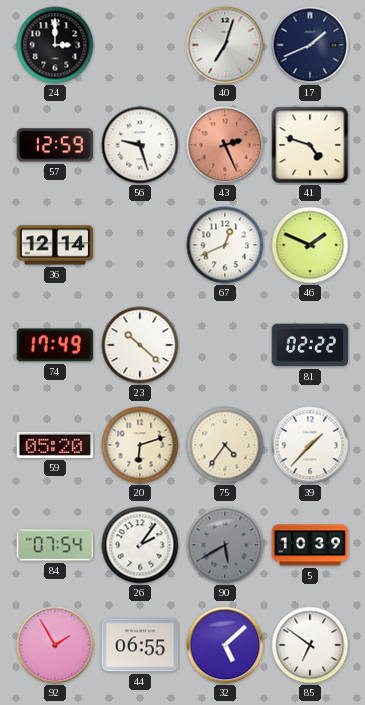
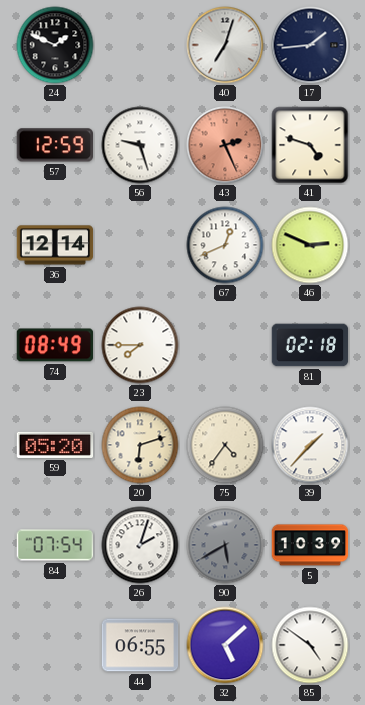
24: 3:00 -> 1:49
17: 1:41 -> 1:44
46: 1:49 -> 2:49
74: 17:49 -> 08:49
23: 10:22 -> 7:45
81: 02:22 -> 02:18
26: 2:06 -> 2:03
92: 1:55 -> none
85: 6:51 -> 4:51
